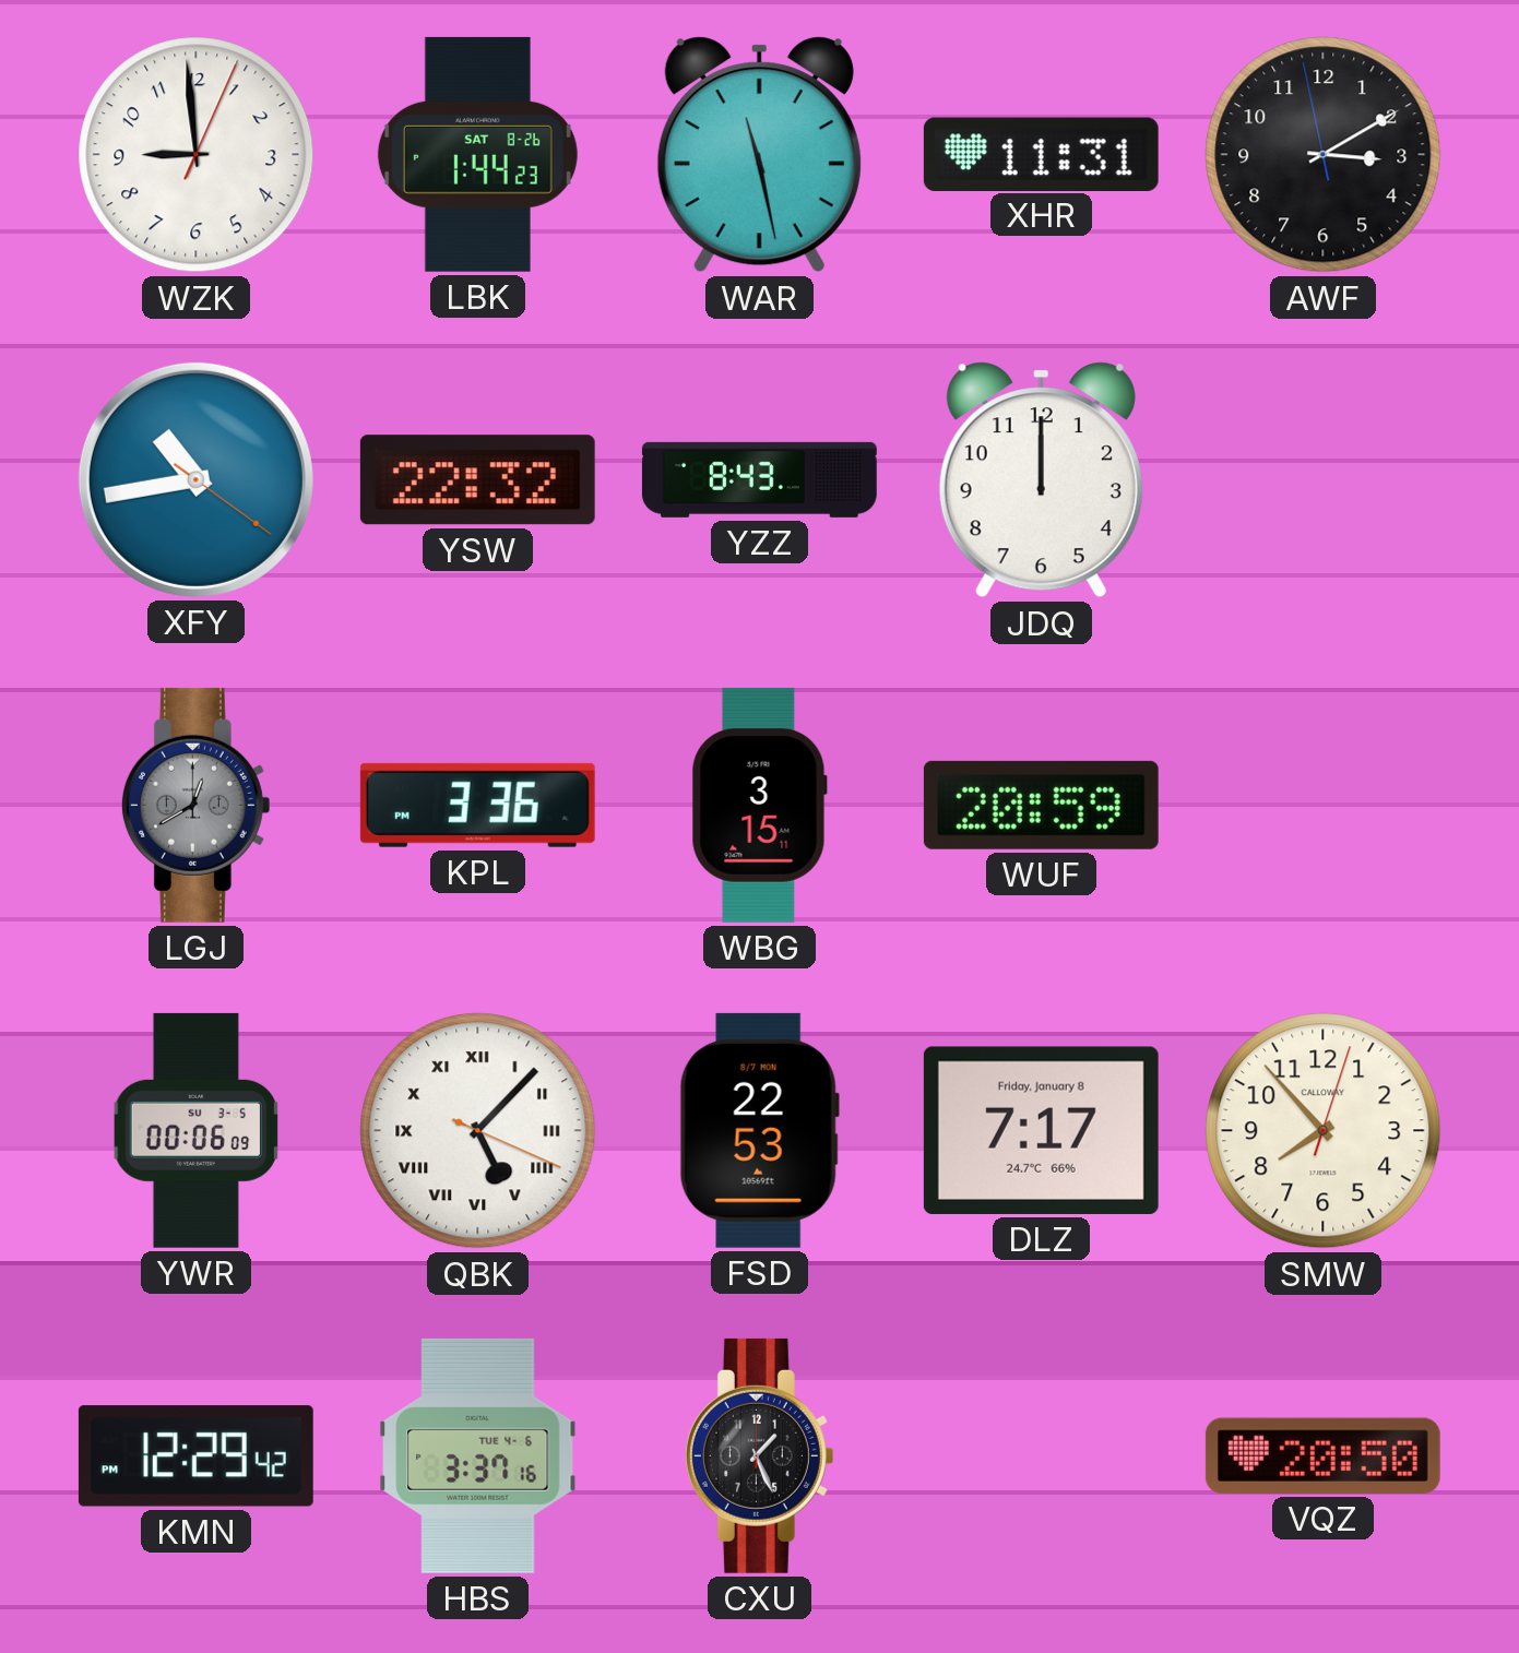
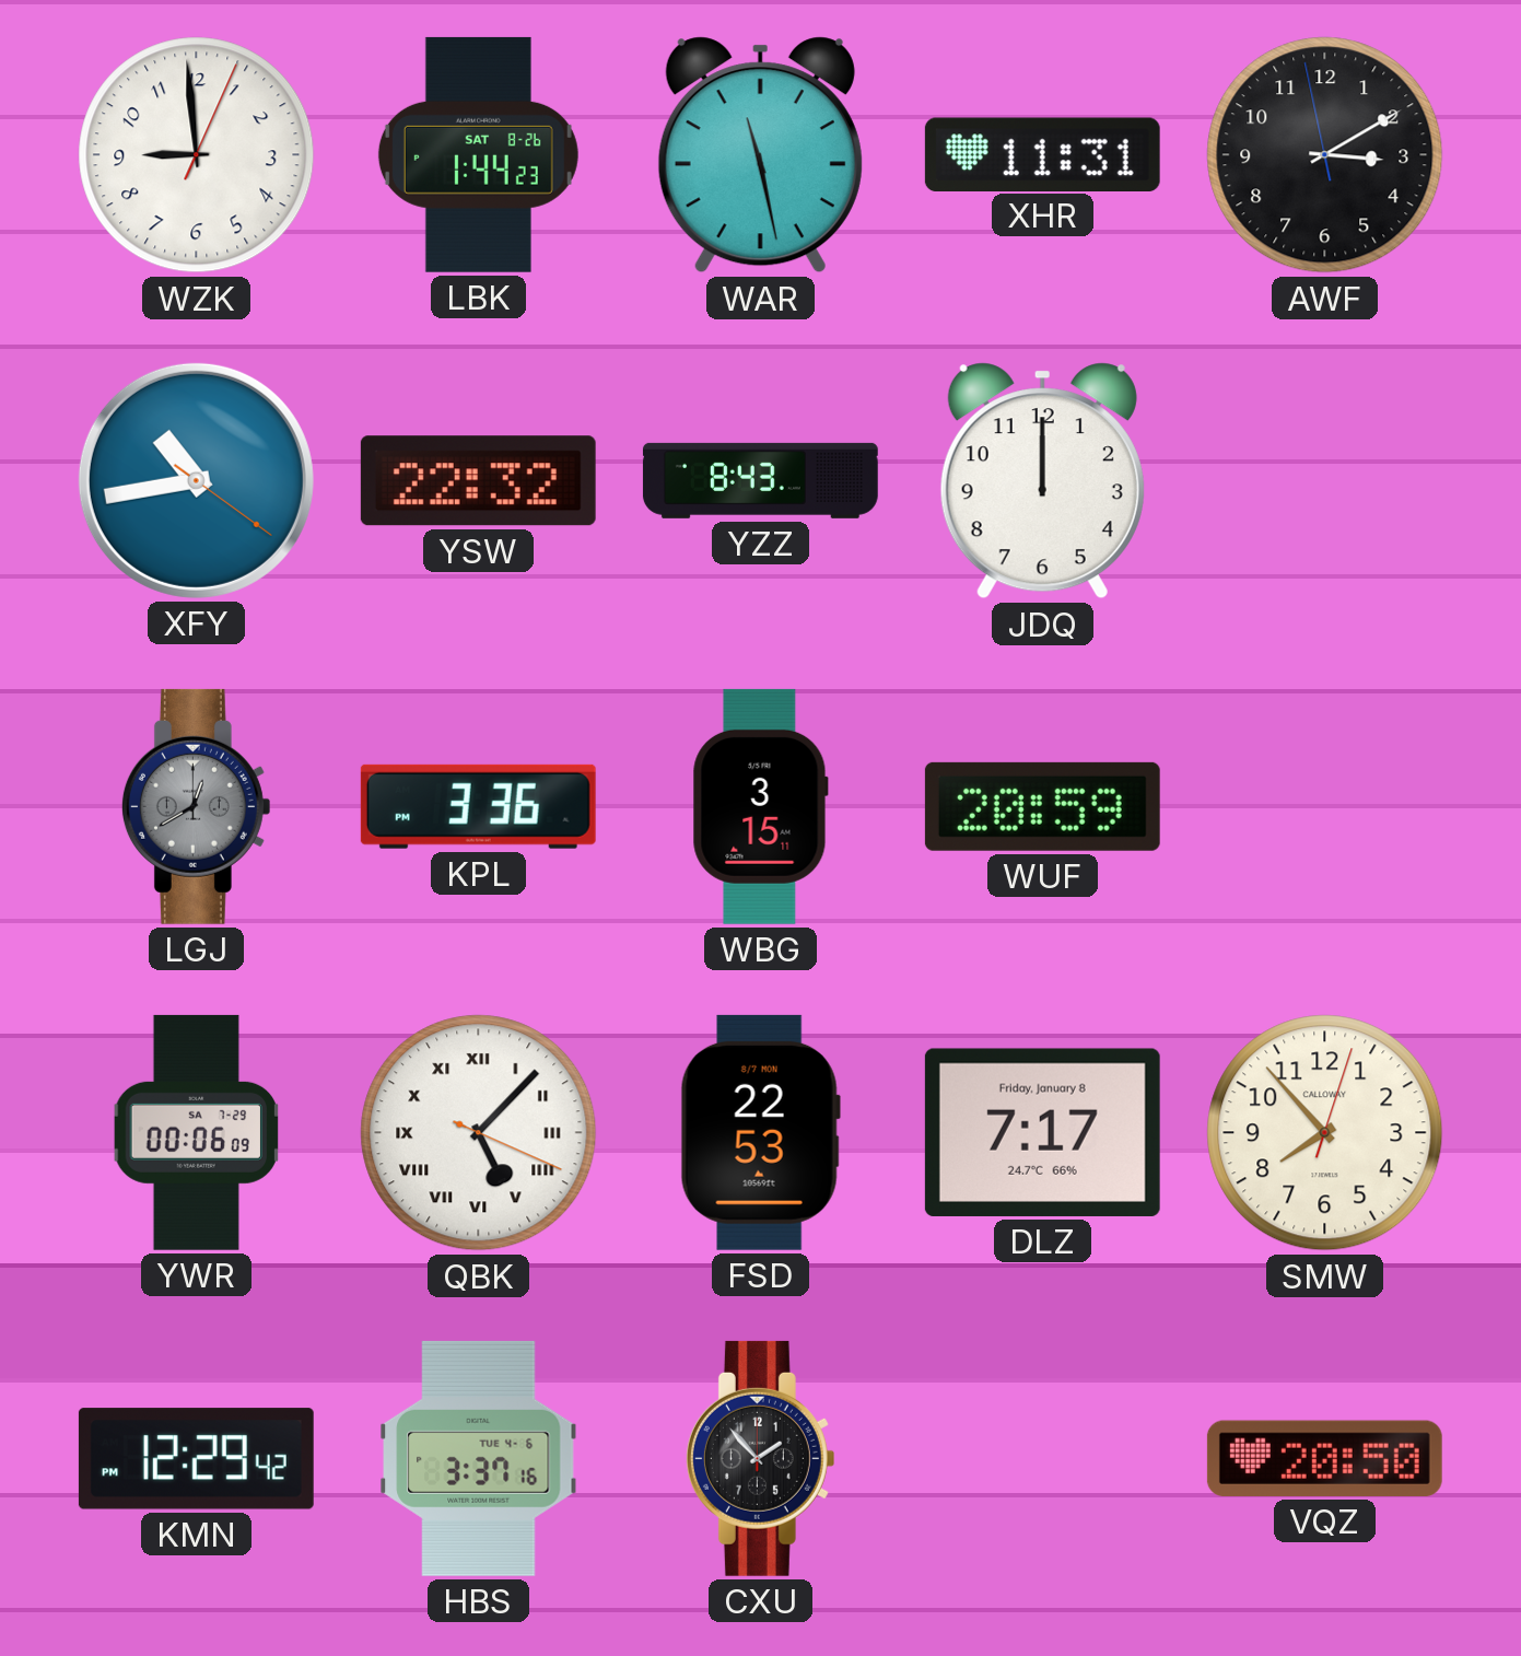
YWR date: SU 3-5 -> SA 7-29
CXU: 1:26 -> 1:53
